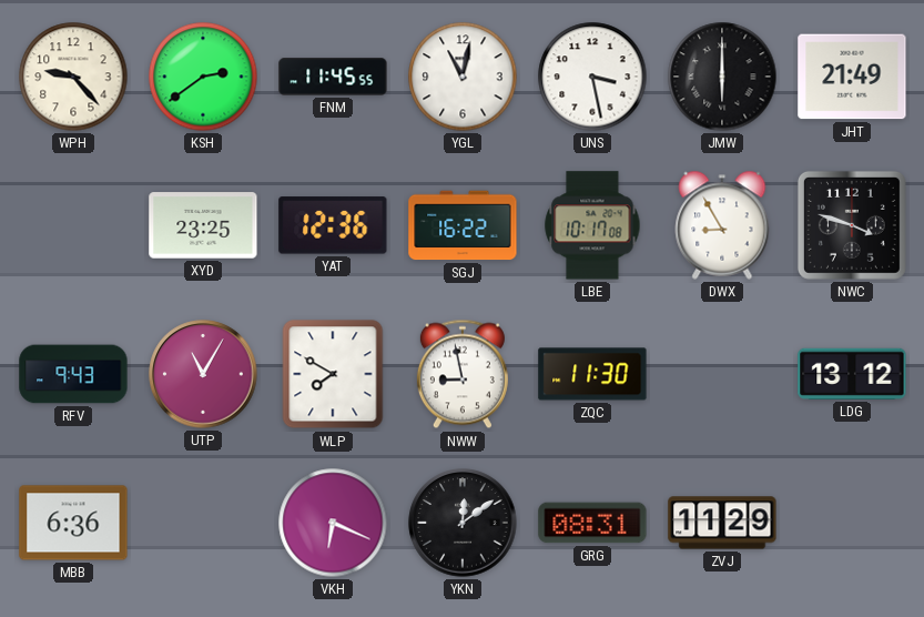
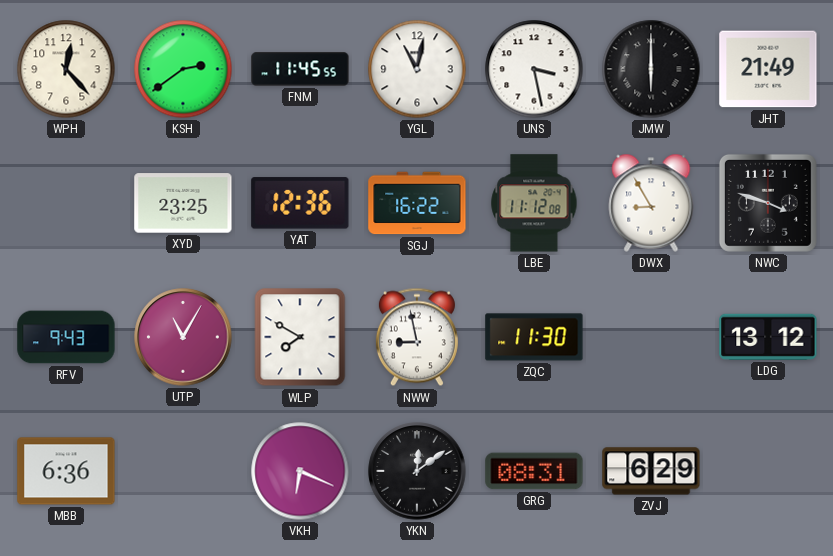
WPH: 9:23 -> 12:23
LBE: 10:17 -> 11:12
ZVJ: 11:29 -> 6:29
